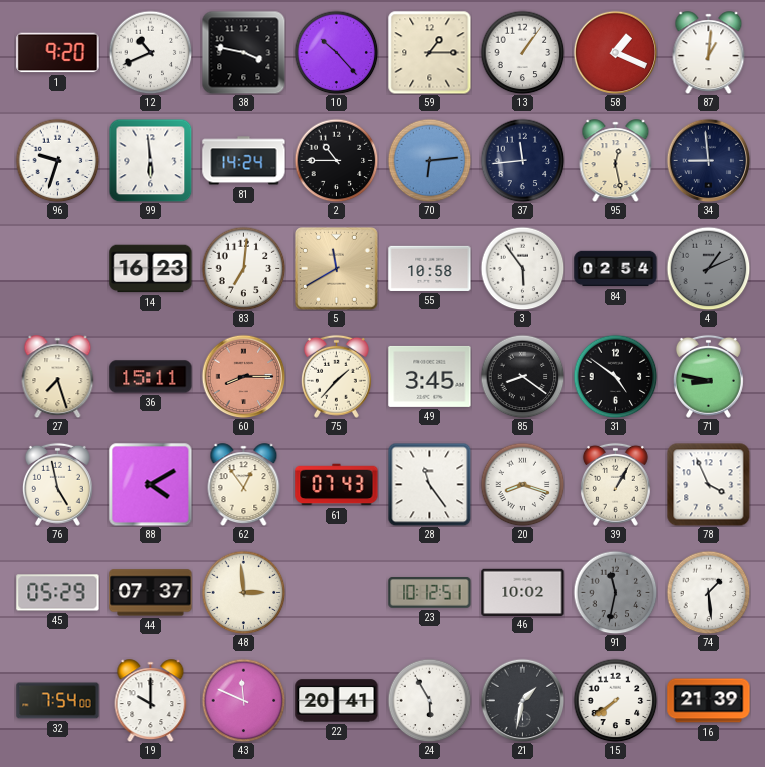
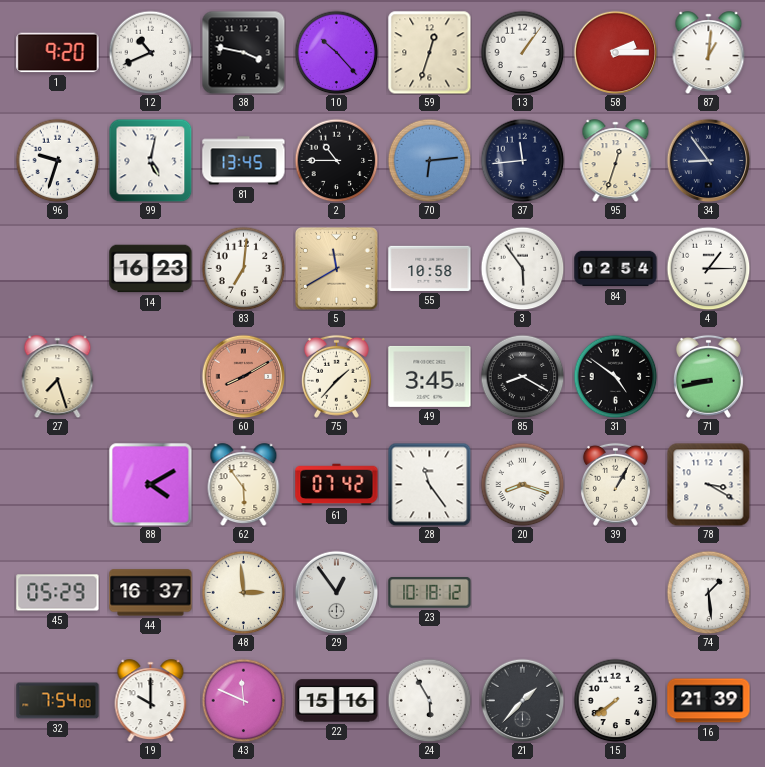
59: 1:15 -> 12:33
58: 1:19 -> 2:15
99: 5:59 -> 5:02
81: 14:24 -> 13:45
95: 12:28 -> 12:33
34: 8:59 -> 8:54
4: 1:11 -> 1:15
4 dial: grey -> white
36: 15:11 -> none
60: 8:15 -> 8:10
85: 8:21 -> 8:20
71: 8:47 -> 8:43
76: 4:58 -> none
62: 12:54 -> 5:54
61: 07:43 -> 07:42
78: 3:56 -> 3:20
44: 07:37 -> 16:37
29: none -> 12:54
23: 10:12 -> 10:18
46: 10:02 -> none
91: 11:32 -> none
22: 20:41 -> 15:16
21: 1:32 -> 1:37
